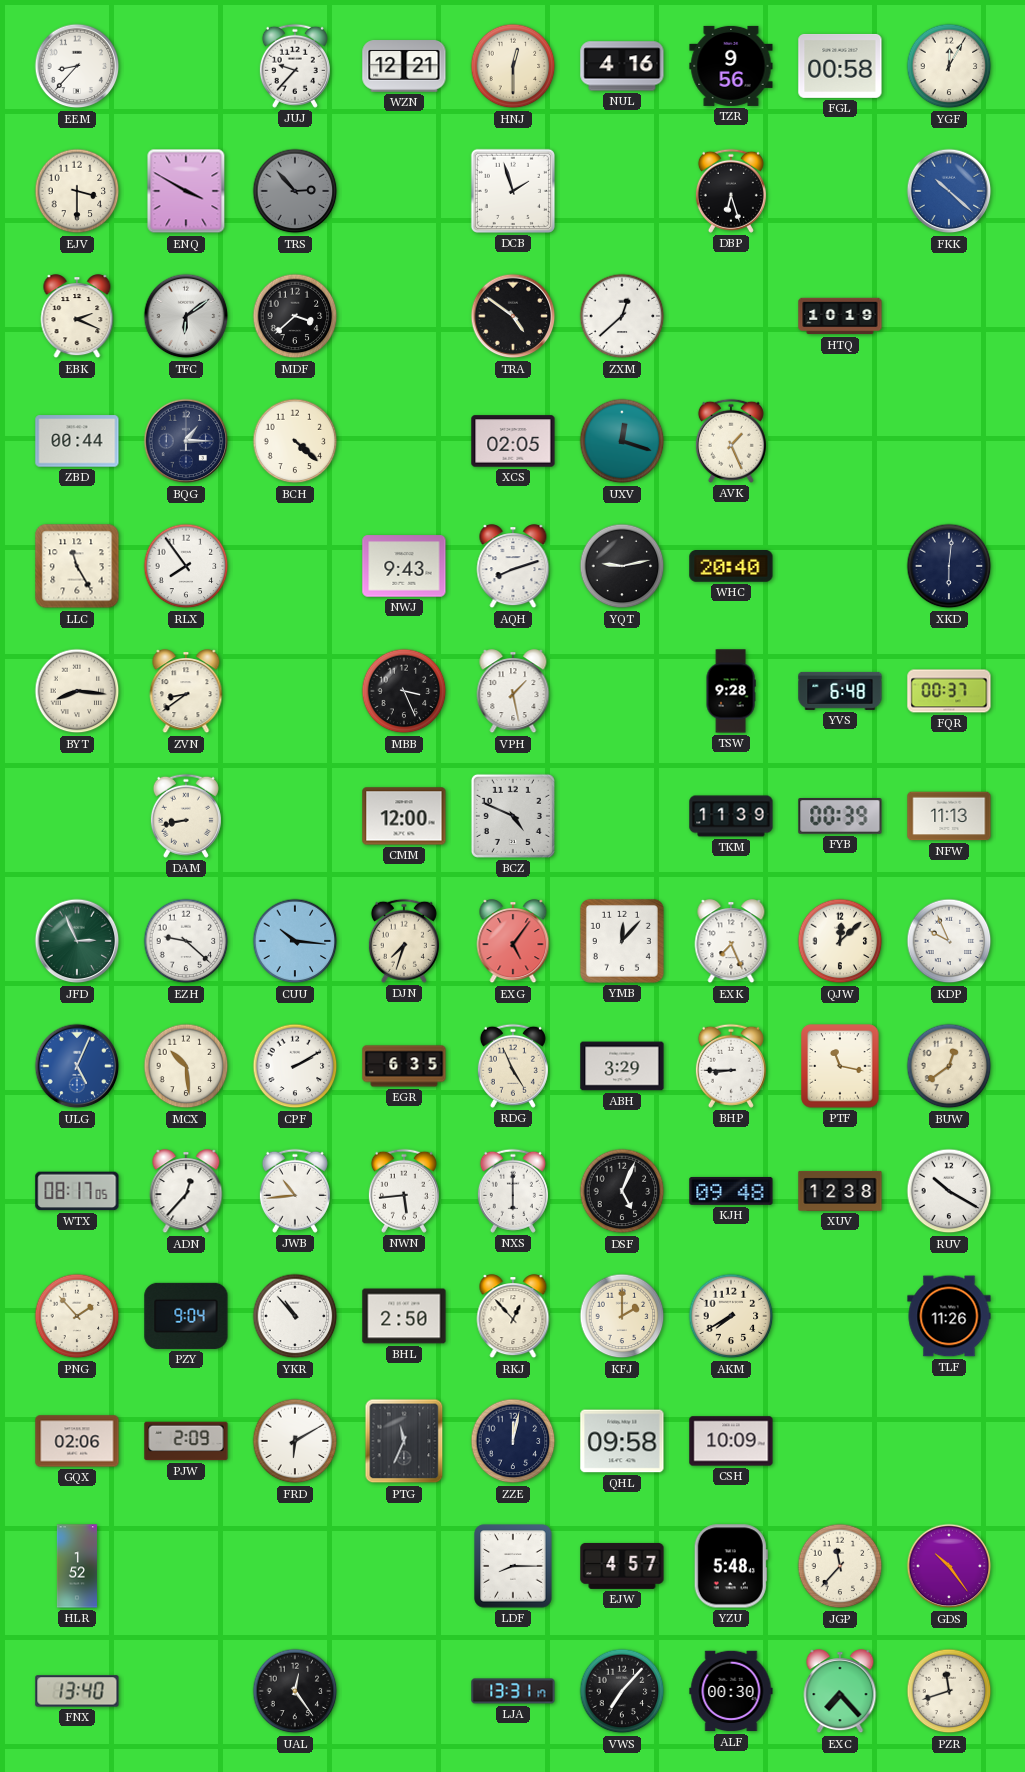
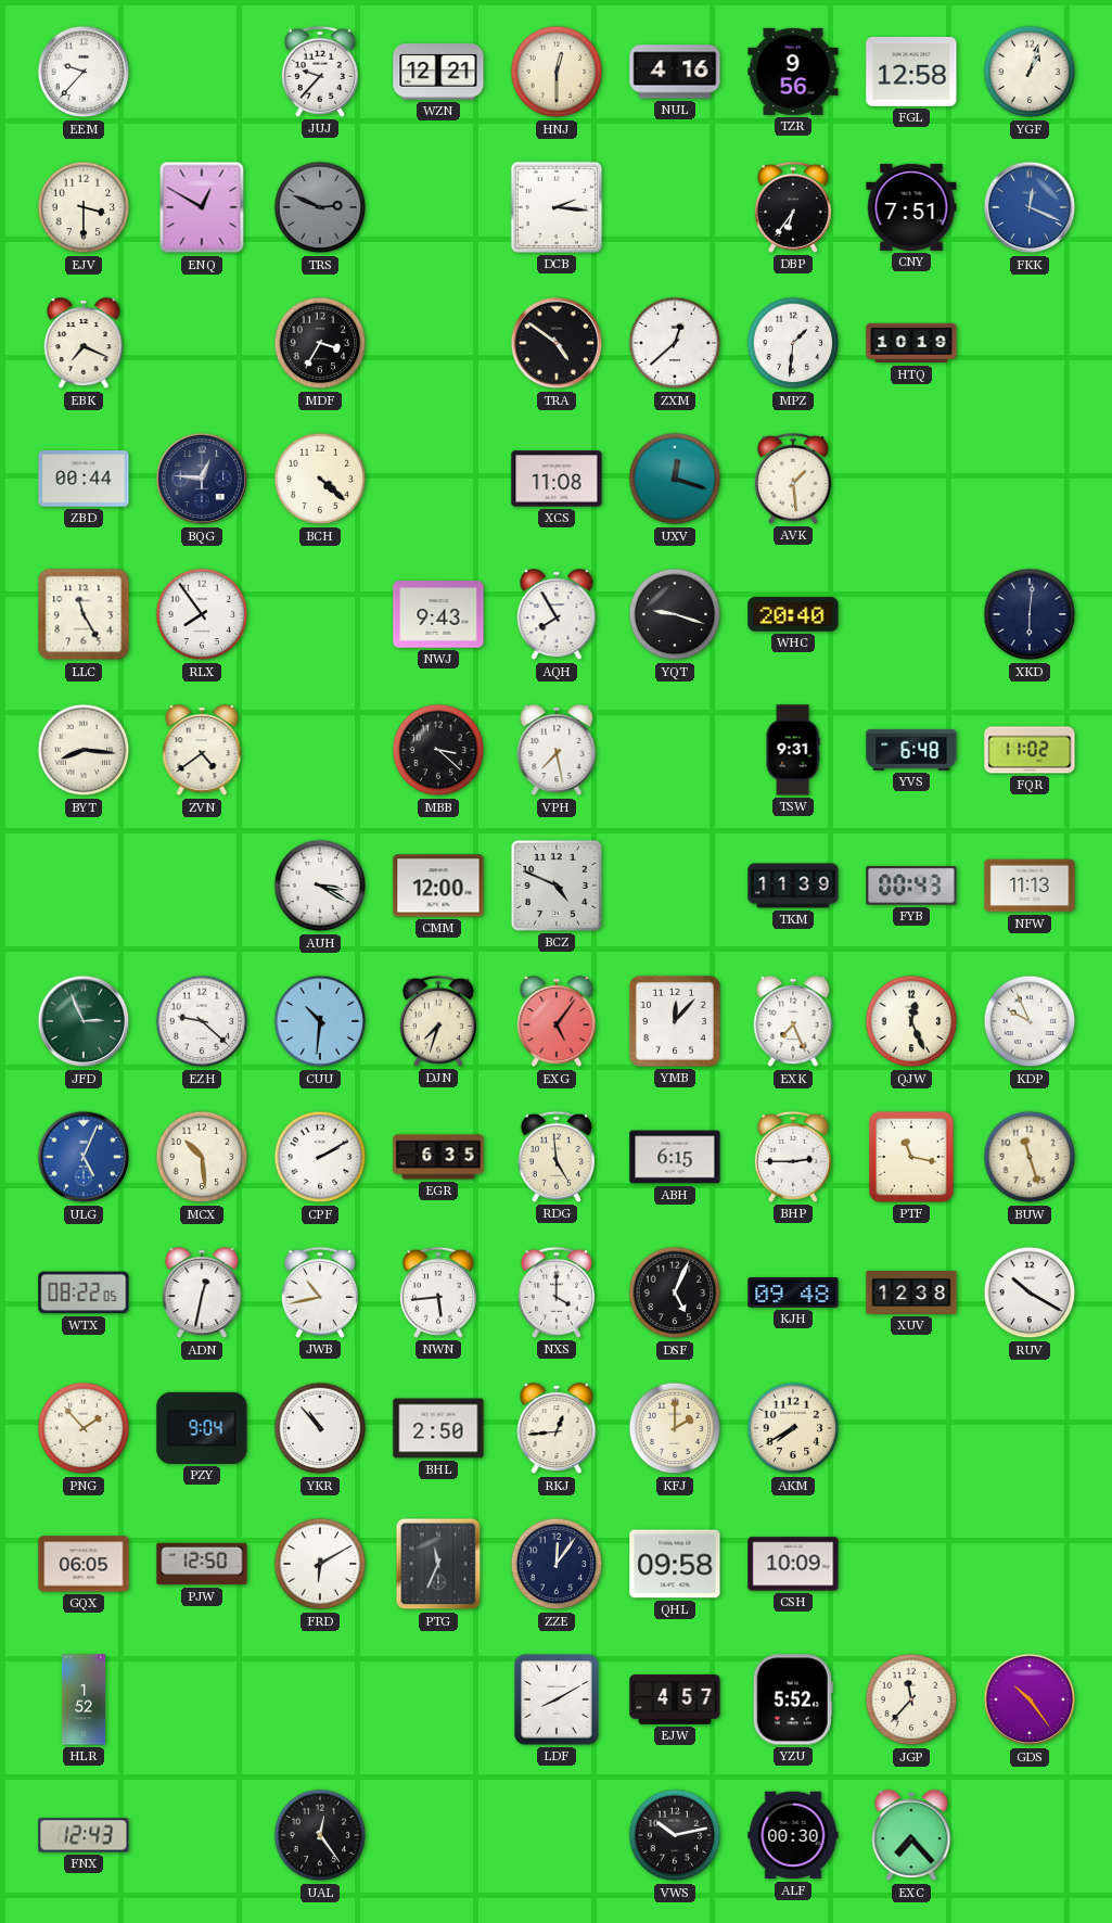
EEM: 8:37 -> 9:37
FGL: 00:58 -> 12:58
YGF: 12:05 -> 1:03
ENQ: 3:50 -> 12:50
TRS: 2:53 -> 2:49
DCB: 1:57 -> 2:16
DBP: 6:27 -> 6:36
CNY: none -> 7:51
FKK: 10:22 -> 12:19
EBK: 2:19 -> 7:19
TFC: 6:09 -> none
MDF: 3:38 -> 3:35
MPZ: none -> 1:31
BQG: 1:15 -> 12:46
XCS: 02:05 -> 11:08
AVK: 1:26 -> 1:29
AQH: 8:12 -> 7:55
YQT: 9:13 -> 9:18
ZVN: 8:39 -> 4:39
MBB: 3:26 -> 3:22
VPH: 1:28 -> 7:28
TSW: 9:28 -> 9:31
FQR: 00:37 -> 11:02
DAM: 8:43 -> none
AUH: none -> 3:20
FYB: 00:39 -> 00:43
CUU: 10:16 -> 10:31
QJW: 12:08 -> 12:26
RDG: 4:56 -> 4:59
ABH: 3:29 -> 6:15
BHP: 8:45 -> 2:45
BUW: 12:39 -> 11:27
WTX: 08:17 -> 08:22
ADN: 12:37 -> 12:32
JWB: 10:44 -> 10:43
NXS: 6:00 -> 4:00
RKJ: 12:53 -> 12:44
TLF: 11:26 -> none
GQX: 02:06 -> 06:05
PJW: 2:09 -> 12:50
ZZE: 12:02 -> 12:06
LDF: 8:15 -> 8:10
YZU: 5:48 -> 5:52
FNX: 13:40 -> 12:43
LJA: 13:31 -> none
VWS: 7:07 -> 10:13
PZR: 11:42 -> none
